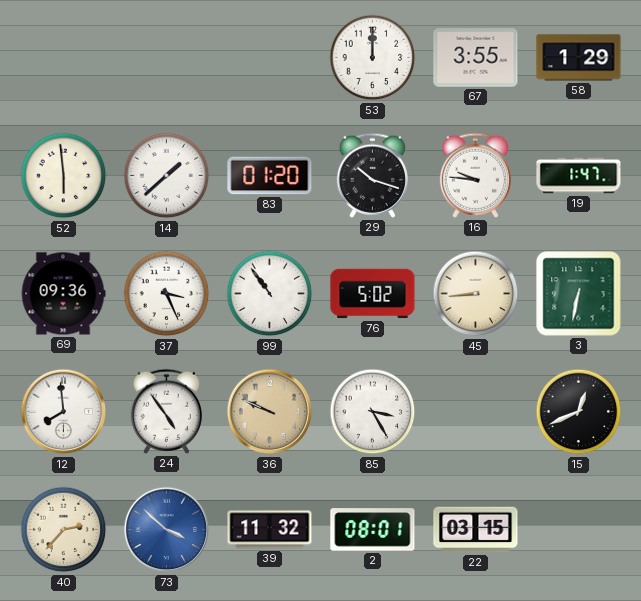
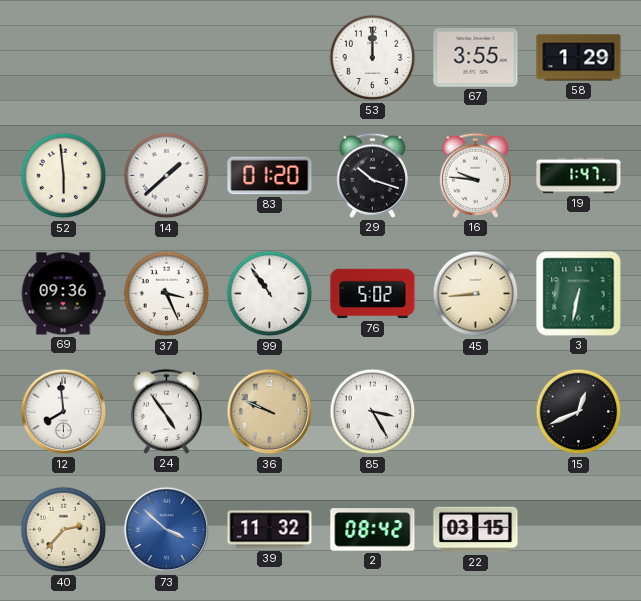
2: 08:01 -> 08:42
